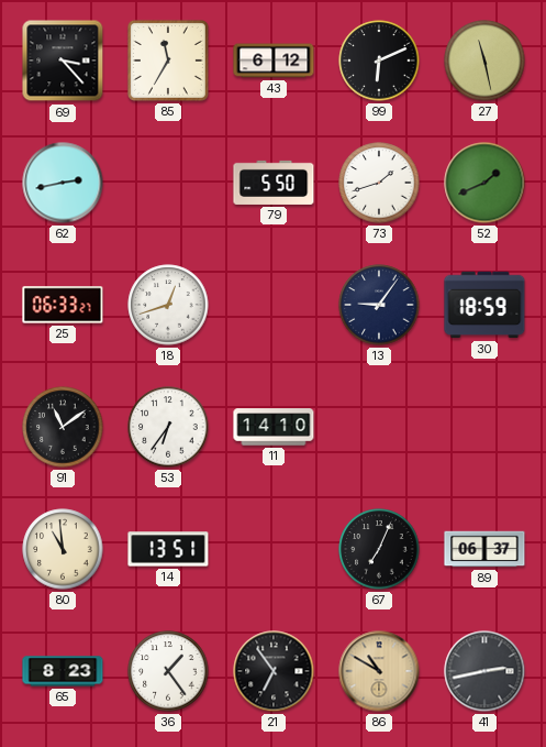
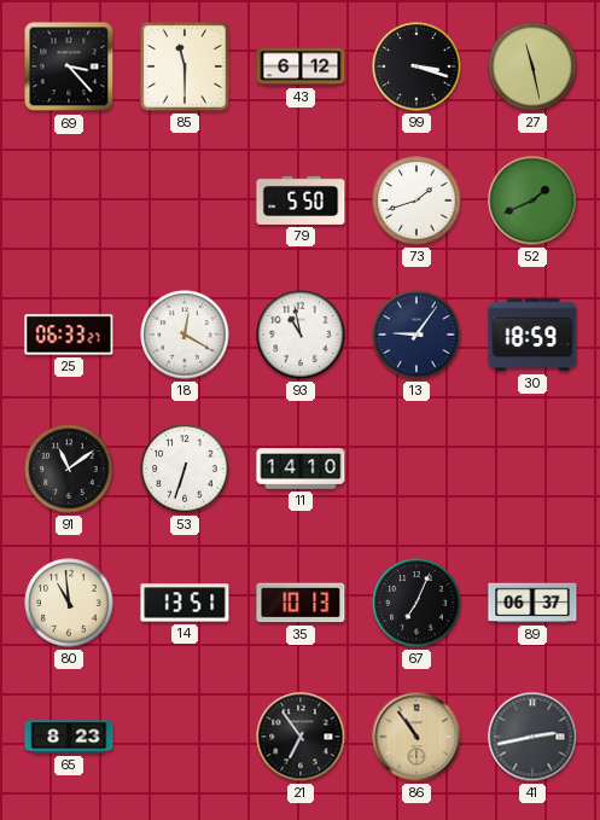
85: 11:35 -> 11:30
99: 6:11 -> 3:18
62: 2:43 -> none
18: 12:42 -> 12:20
93: none -> 10:58
53: 6:36 -> 6:33
35: none -> 10:13
36: 1:24 -> none
86: 10:50 -> 10:54
